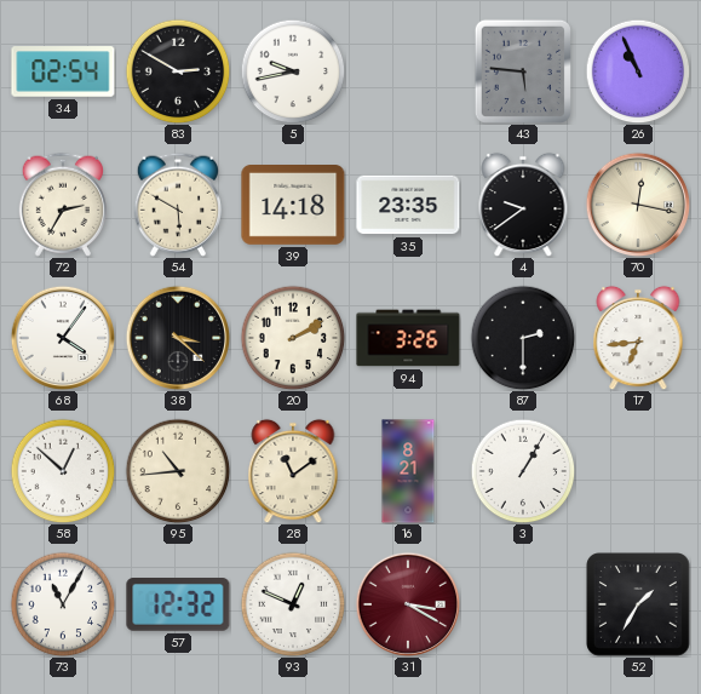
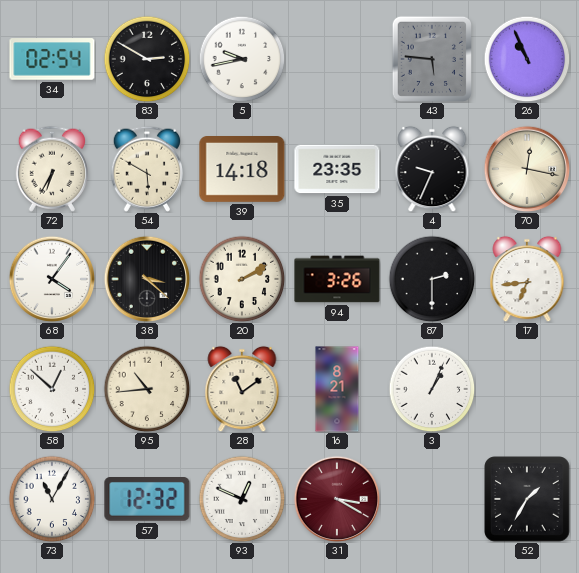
72: 2:35 -> 6:35
4: 9:39 -> 9:34
3: 1:05 -> 1:04
